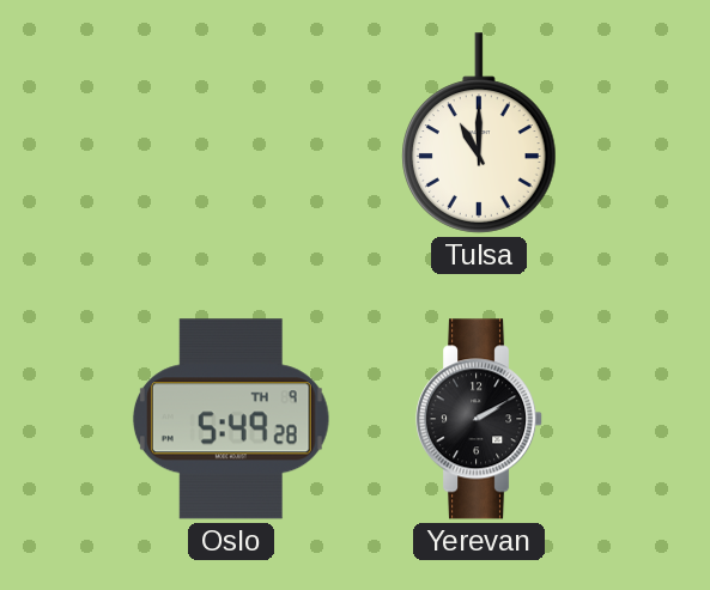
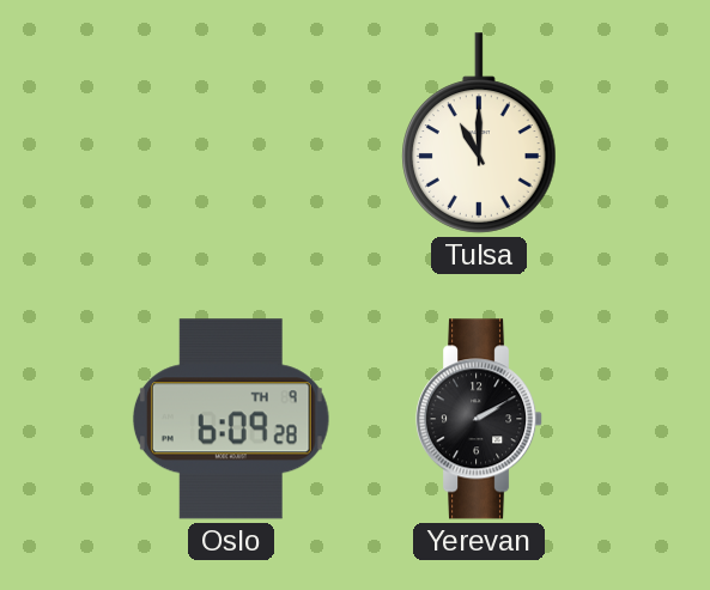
Oslo: 5:49 -> 6:09
